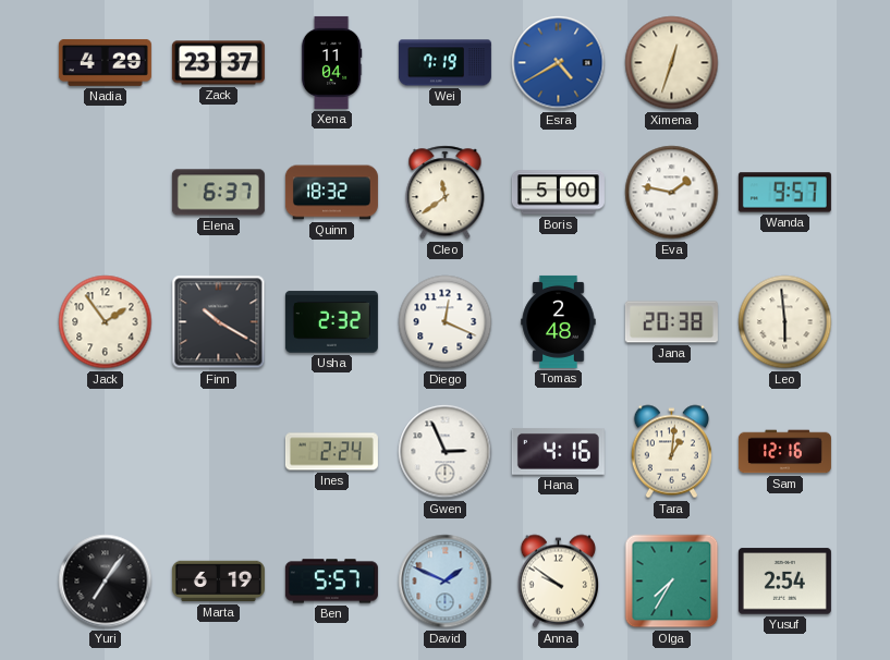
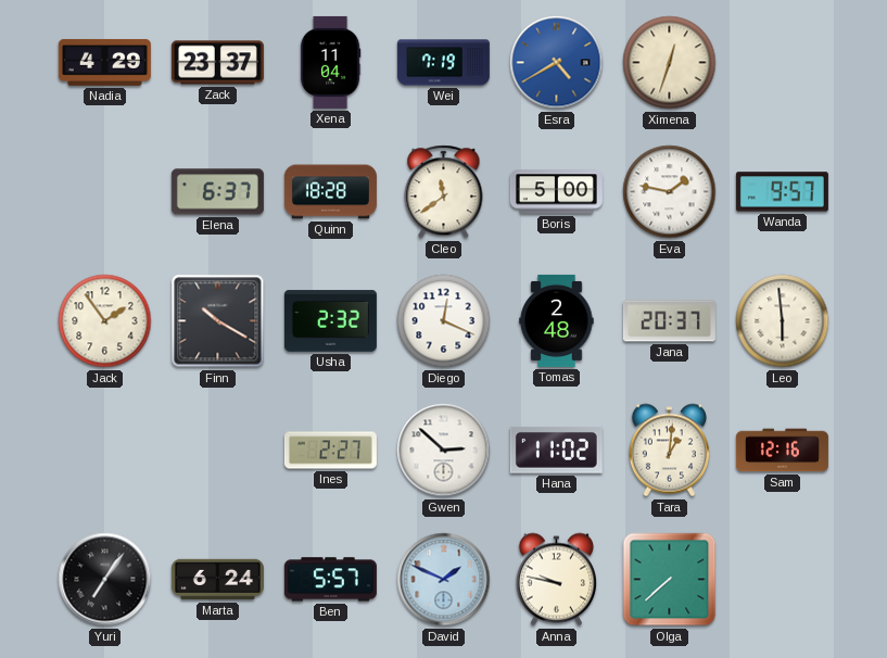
Quinn: 18:32 -> 18:28
Jana: 20:38 -> 20:37
Ines: 2:24 -> 2:27
Gwen: 2:56 -> 2:52
Hana: 4:16 -> 11:02
Marta: 6:19 -> 6:24
Anna: 9:51 -> 9:47
Olga: 7:35 -> 7:38
Yusuf: 2:54 -> none
